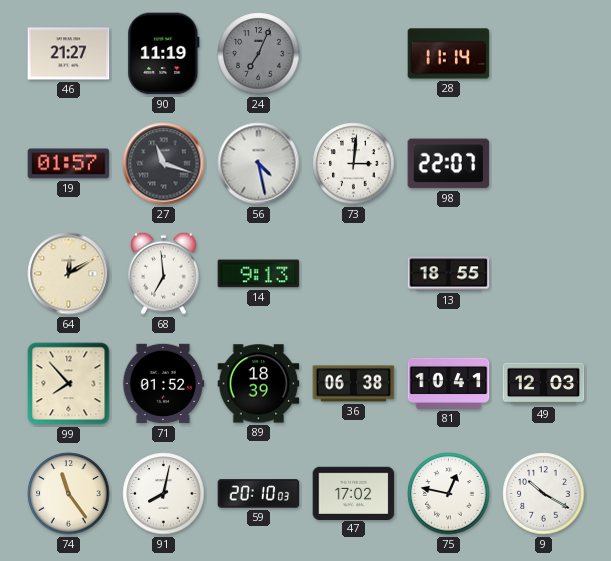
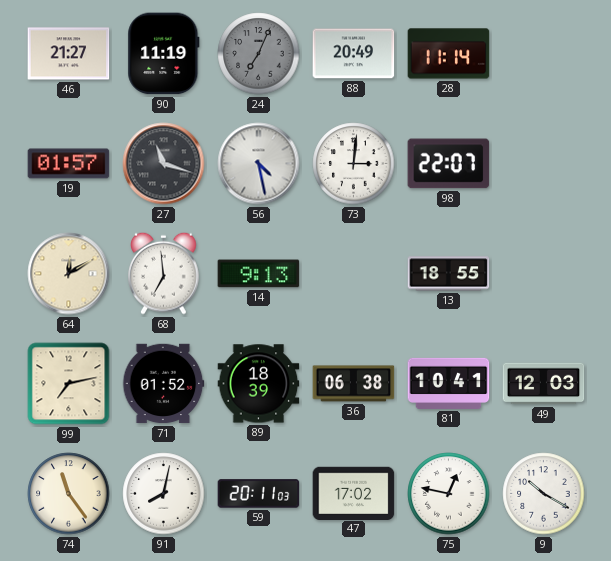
88: none -> 20:49
99: 7:53 -> 7:13
59: 20:10 -> 20:11
